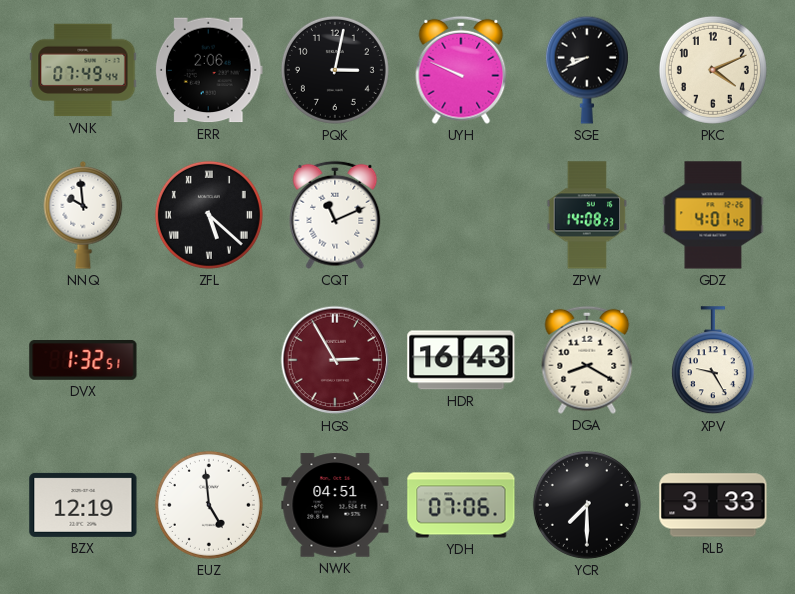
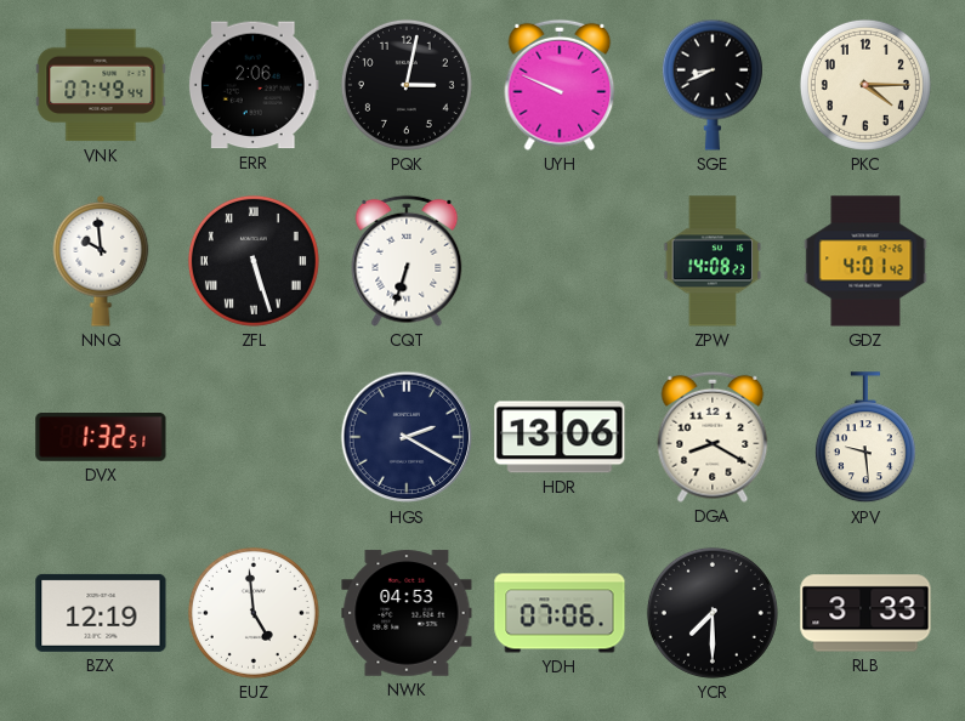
PKC: 4:11 -> 4:15
ZFL: 5:22 -> 5:27
CQT: 11:11 -> 6:33
HGS: 2:55 -> 2:20
HGS dial: burgundy -> navy
HDR: 16:43 -> 13:06
XPV: 9:25 -> 9:29
NWK: 04:51 -> 04:53
